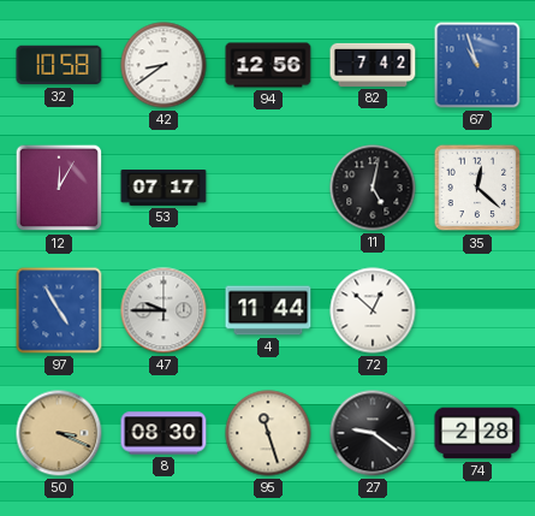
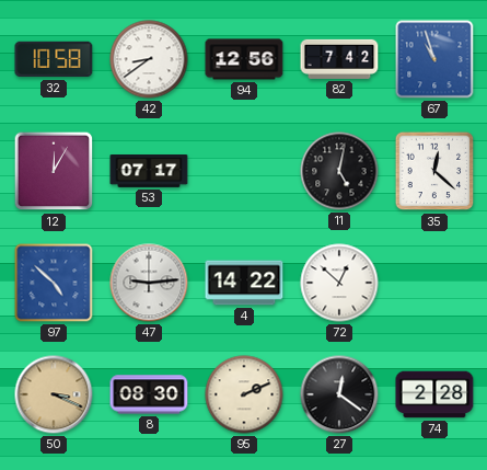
97: 4:55 -> 4:52
47: 9:45 -> 9:14
4: 11:44 -> 14:22
95: 11:27 -> 2:11
27: 9:21 -> 12:21
